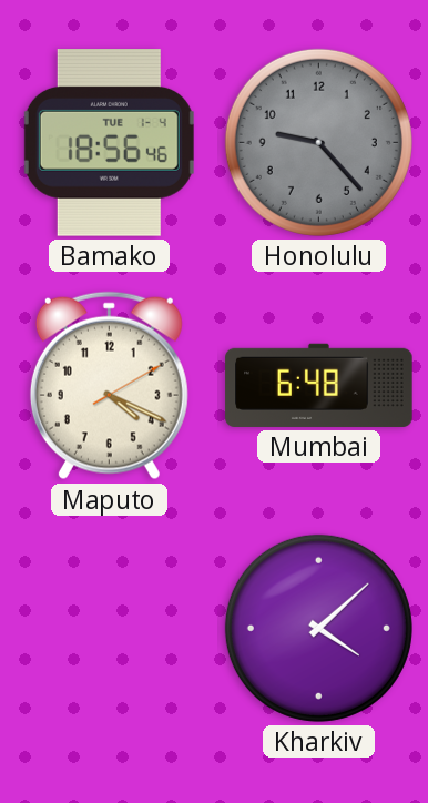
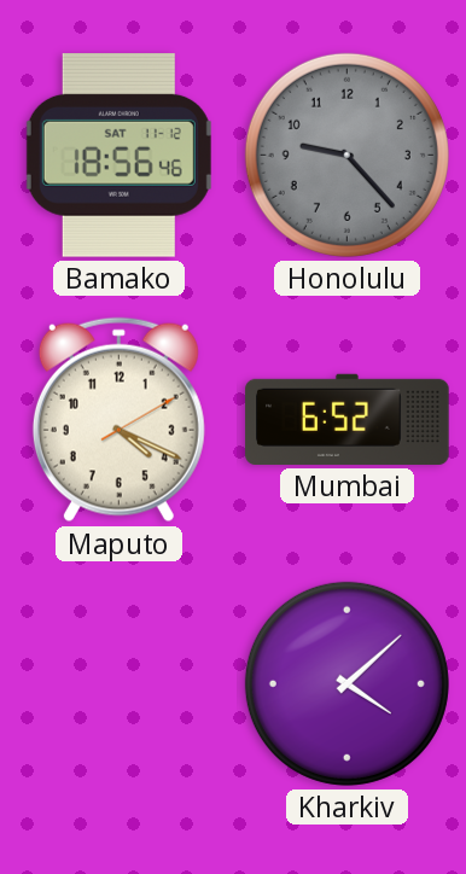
Bamako date: TUE 1-4 -> SAT 11-12
Mumbai: 6:48 -> 6:52
